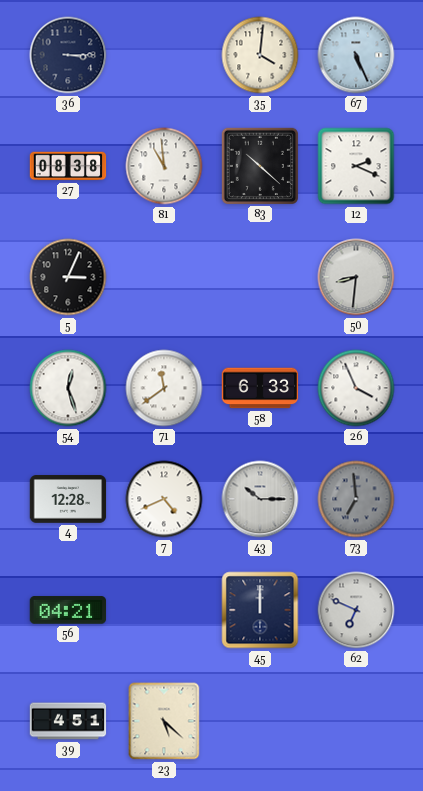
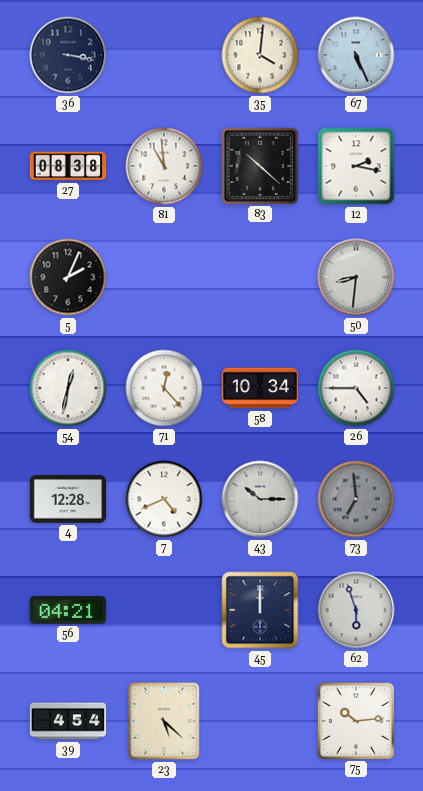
36: 3:15 -> 3:17
12: 2:19 -> 2:17
5: 3:04 -> 2:04
54: 12:27 -> 12:32
71: 11:39 -> 12:23
58: 6:33 -> 10:34
26: 3:56 -> 4:45
62: 6:49 -> 5:57
39: 4:51 -> 4:54
75: none -> 10:14
